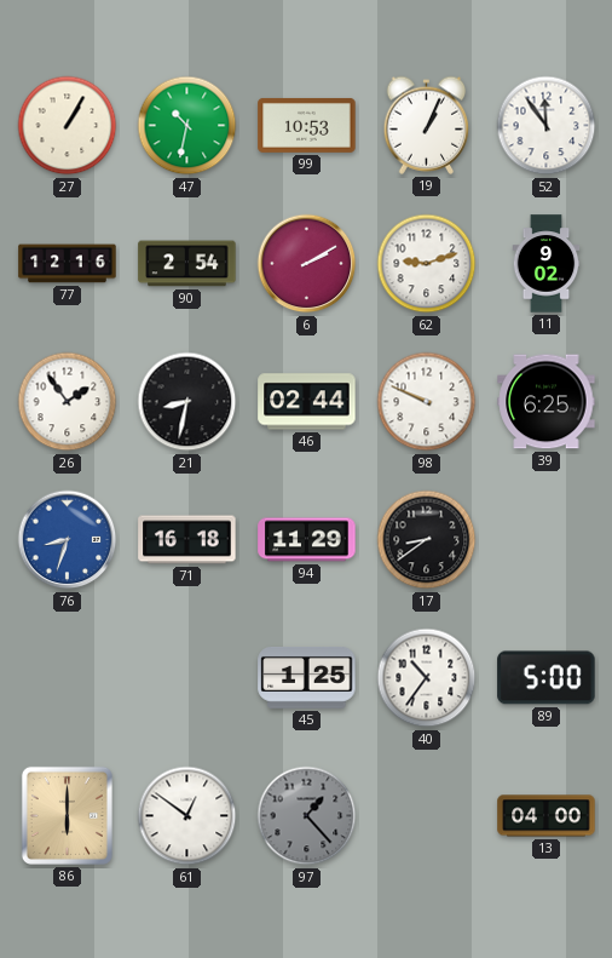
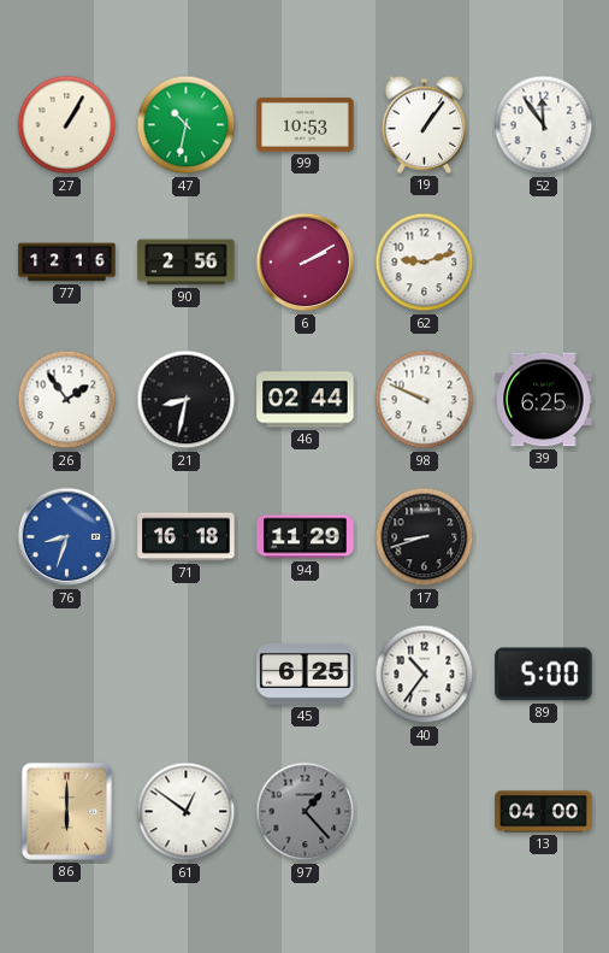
19: 1:04 -> 1:06
90: 2:54 -> 2:56
11: 9:02 -> none
17: 8:39 -> 8:42
45: 1:25 -> 6:25
